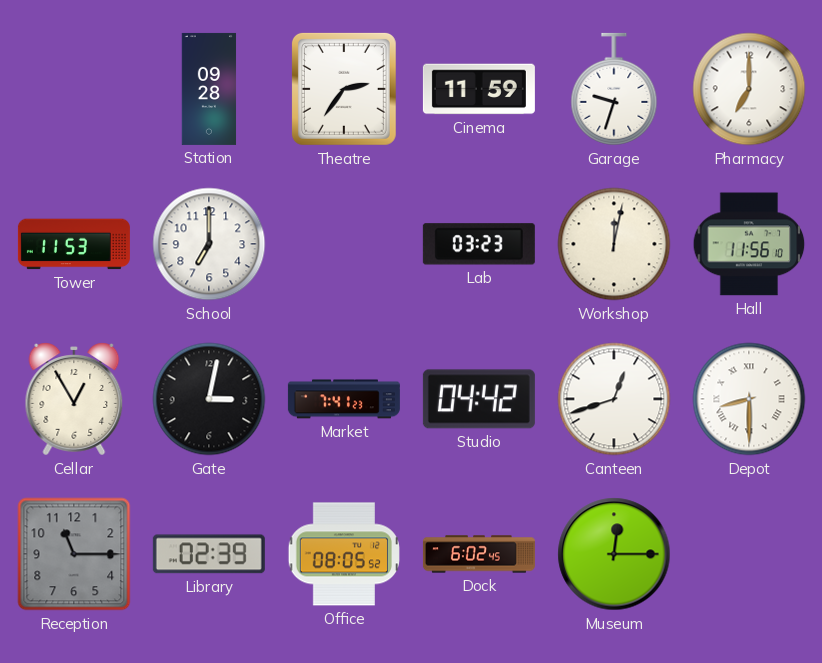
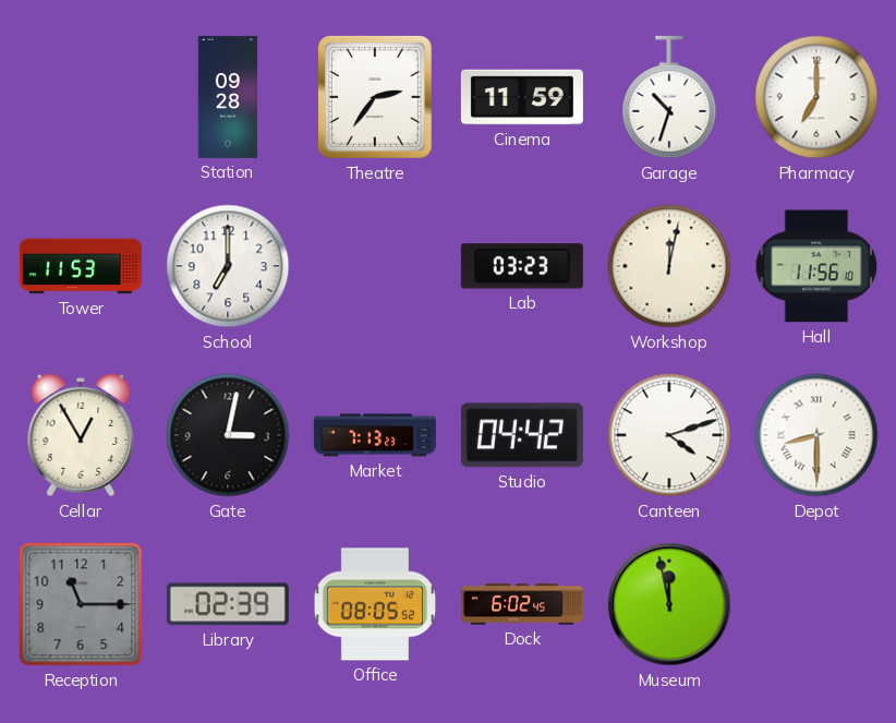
Garage: 9:33 -> 10:33
Market: 7:41 -> 7:13
Canteen: 12:42 -> 4:12
Museum: 12:15 -> 11:58
